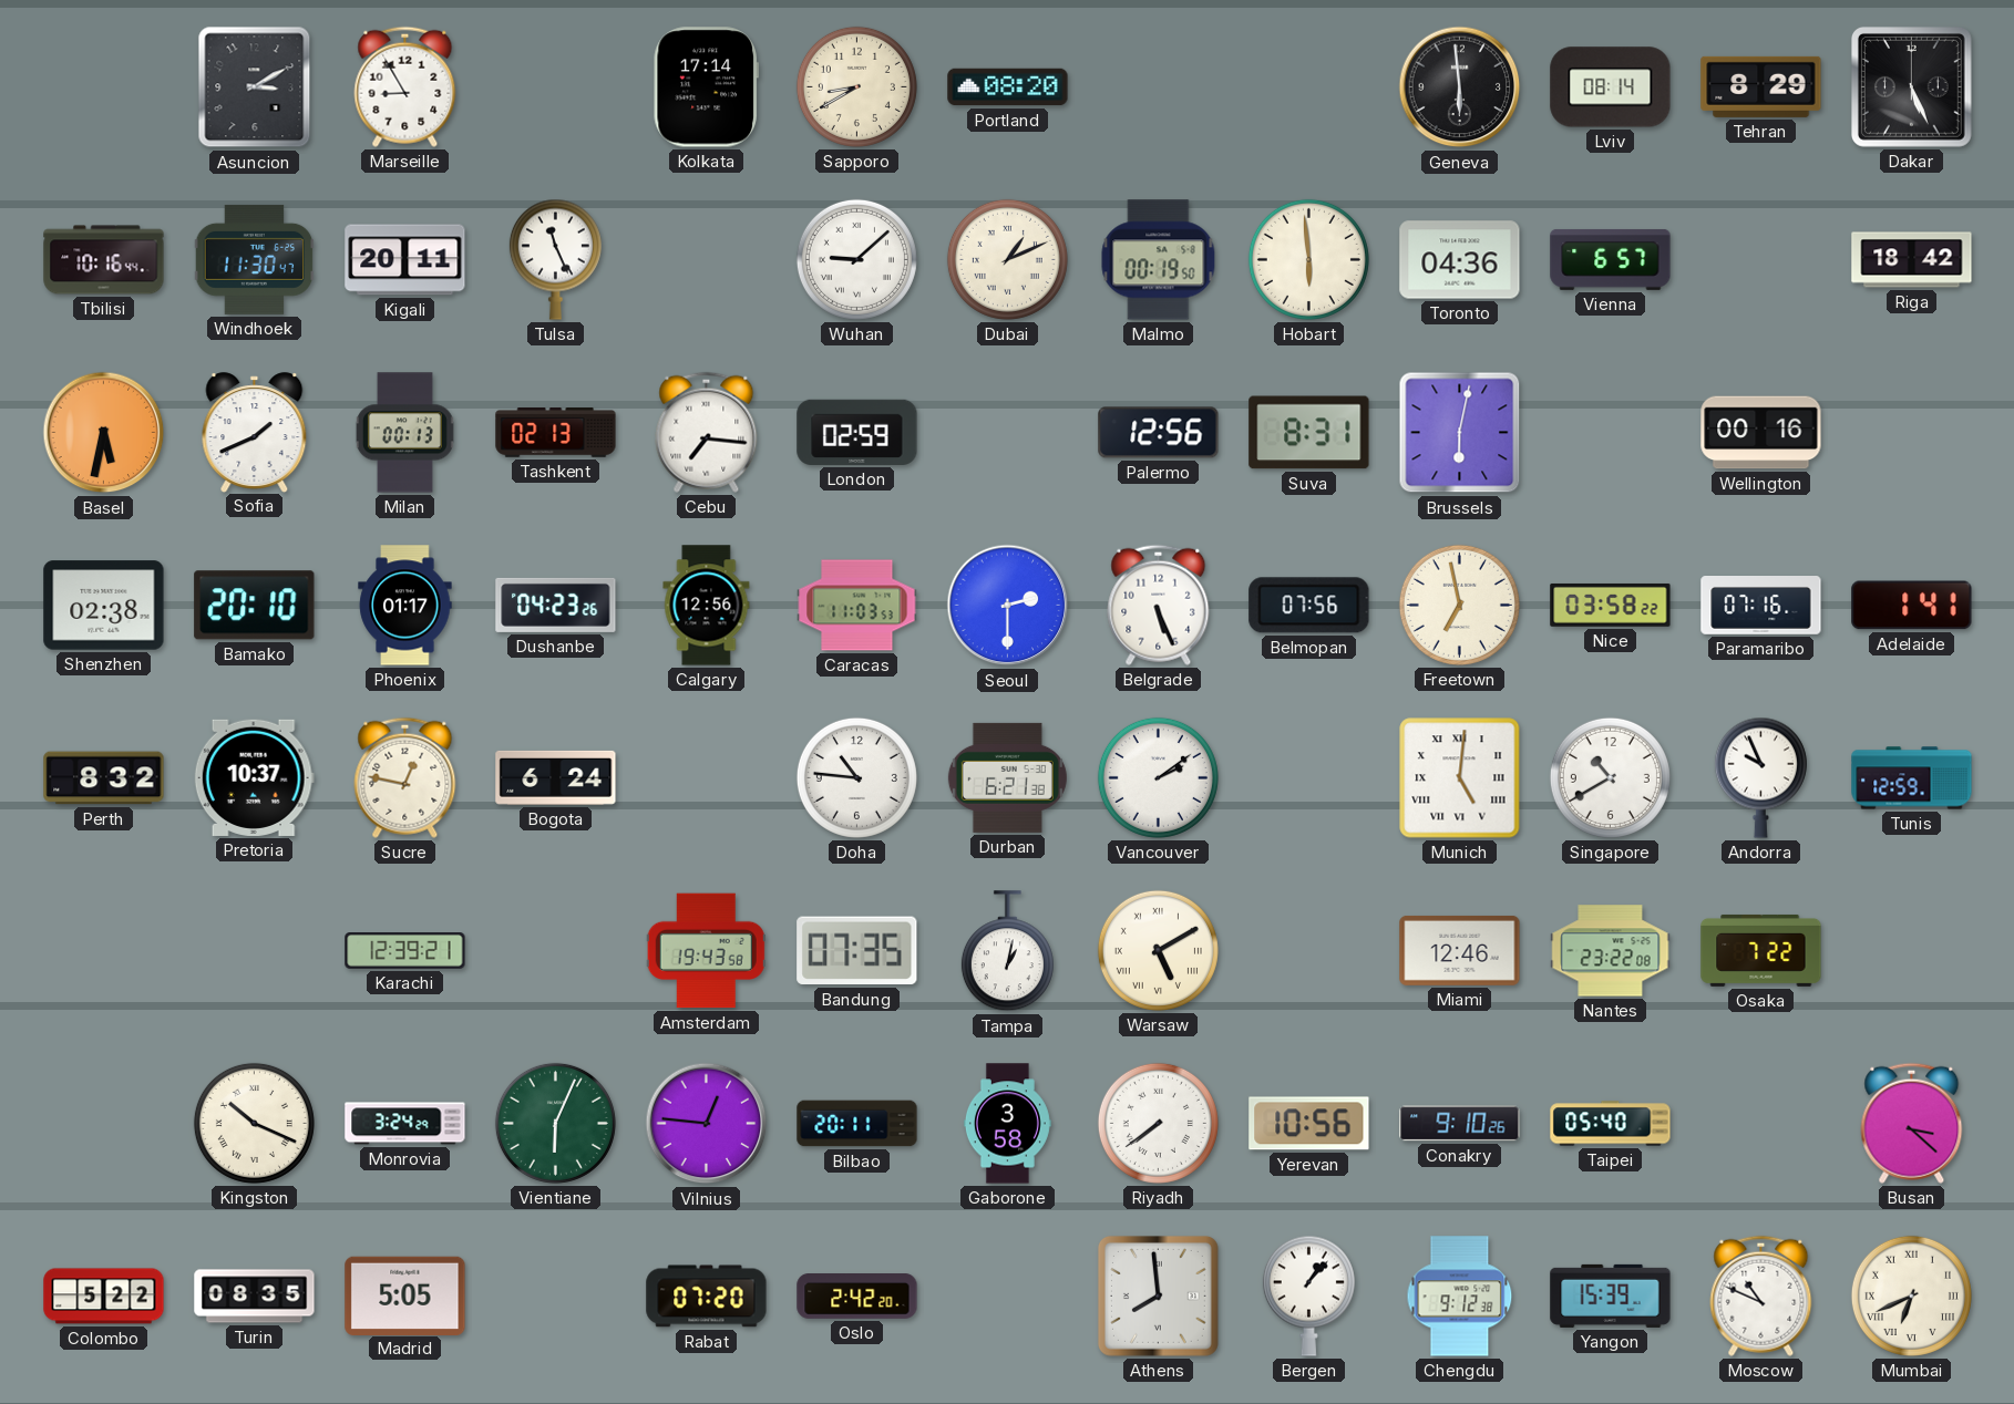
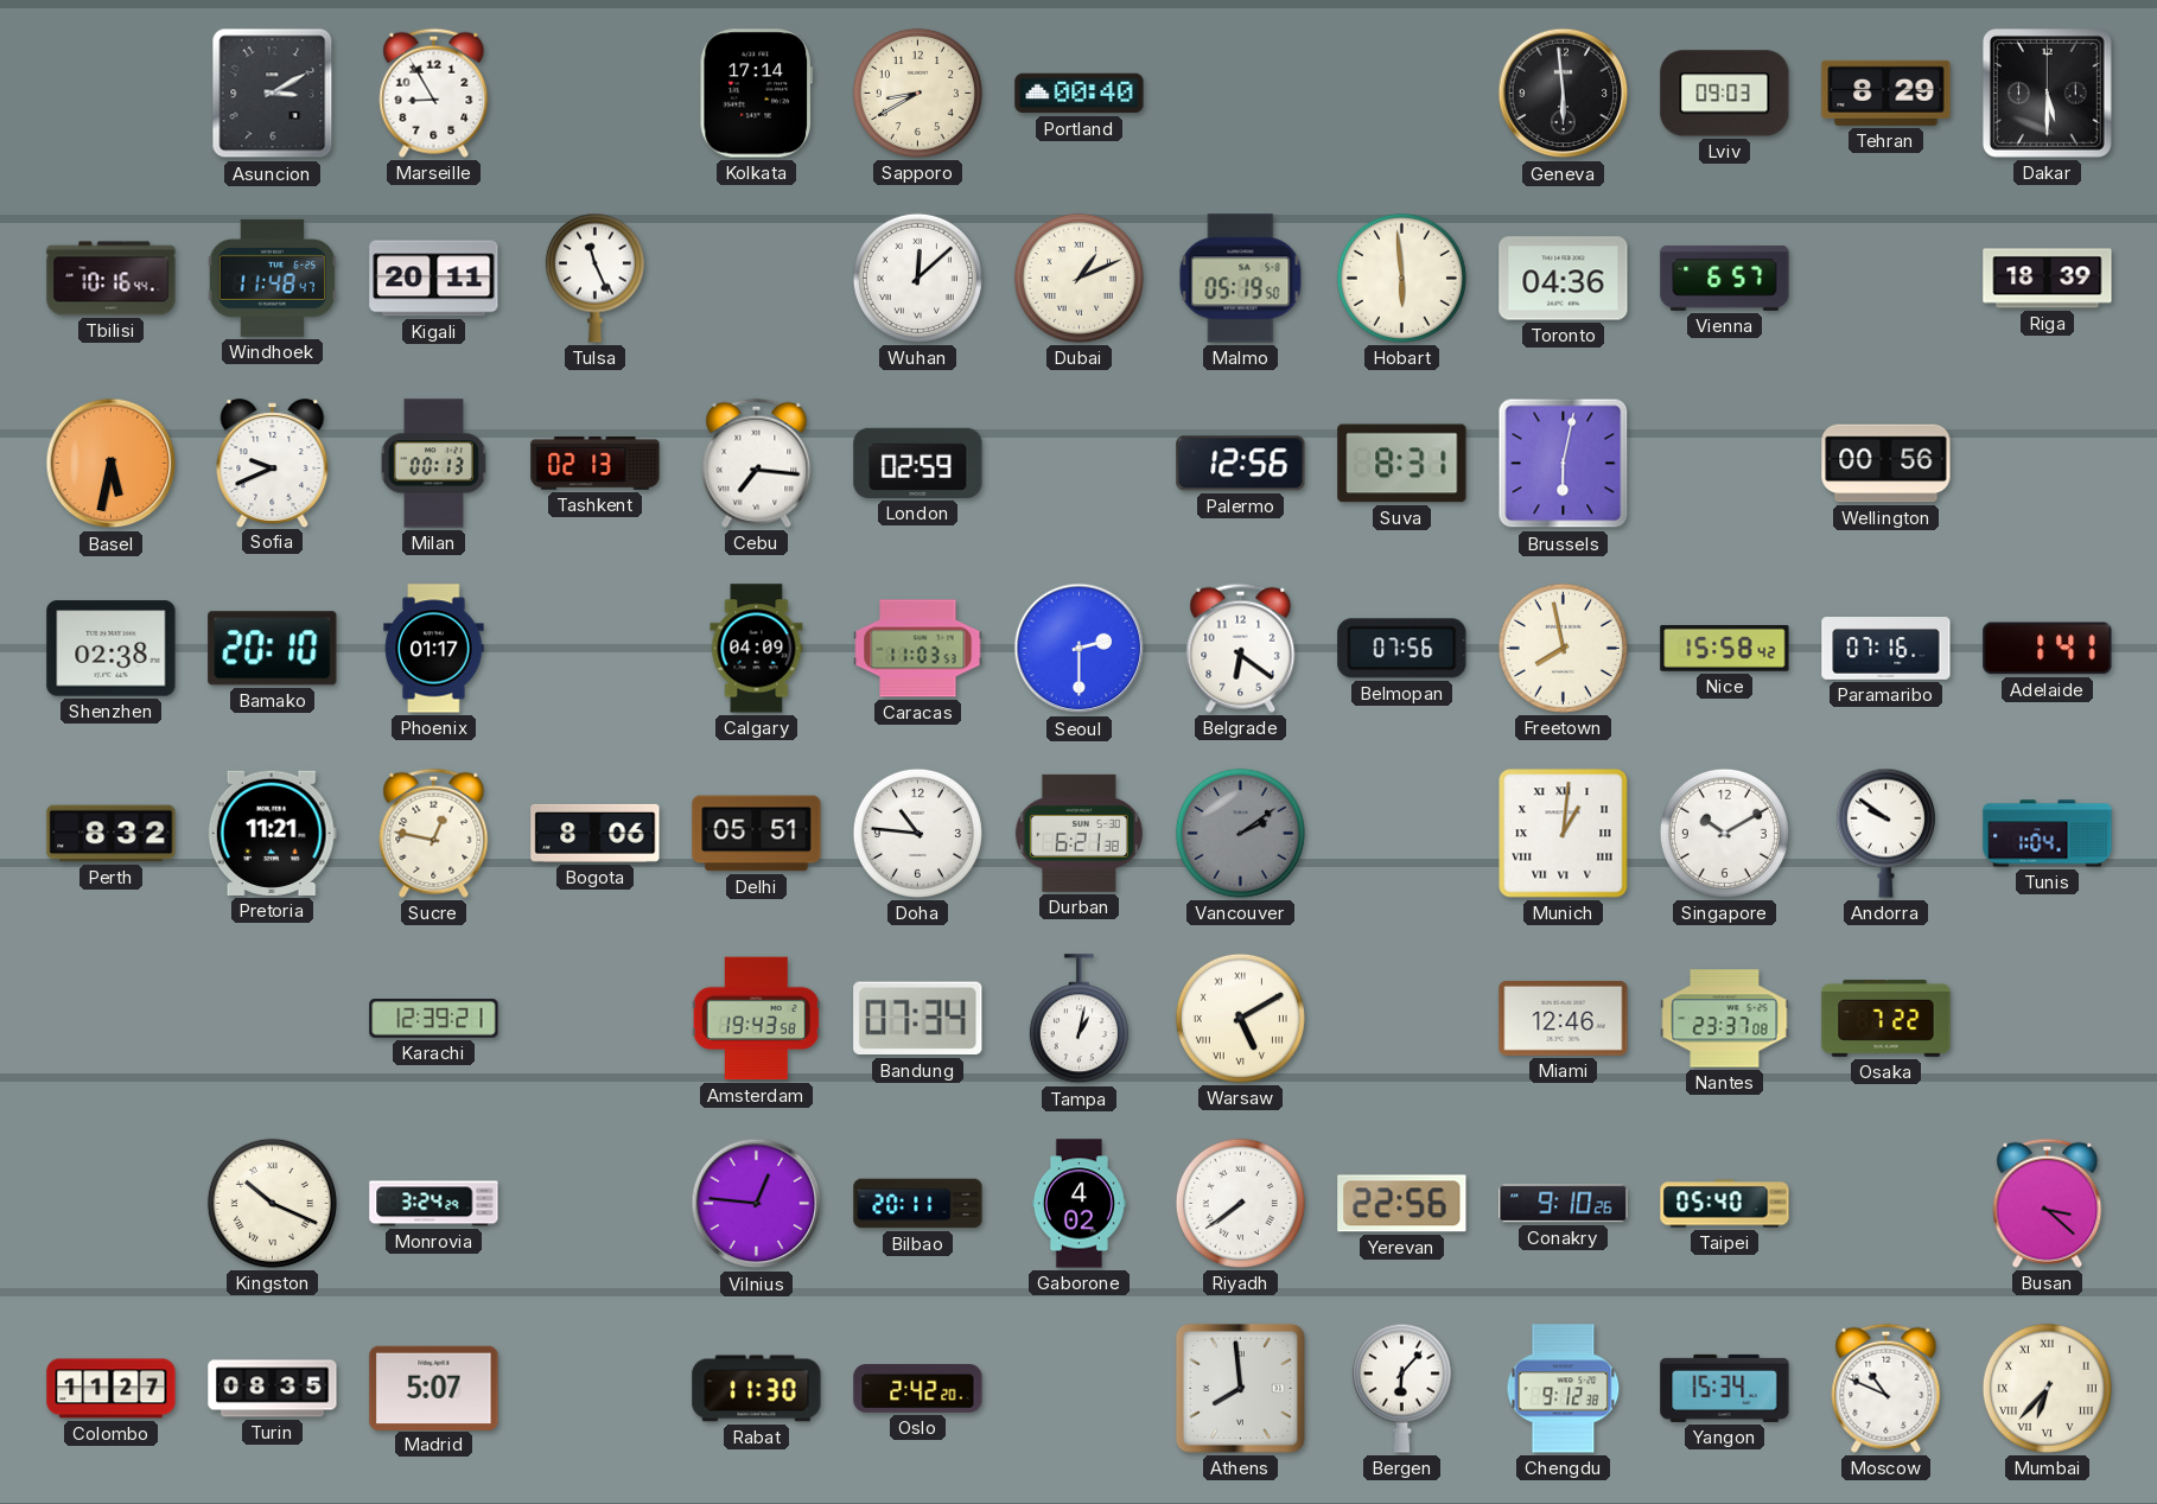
Portland: 08:20 -> 00:40
Lviv: 08:14 -> 09:03
Dakar: 5:26 -> 5:30
Windhoek: 11:30 -> 11:48
Wuhan: 9:08 -> 12:08
Malmo: 00:19 -> 05:19
Riga: 18:42 -> 18:39
Sofia: 1:41 -> 9:41
Wellington: 00:16 -> 00:56
Dushanbe: 04:23 -> none
Calgary: 12:56 -> 04:09
Belgrade: 5:26 -> 6:21
Freetown: 6:58 -> 7:58
Nice: 03:58 -> 15:58
Pretoria: 10:37 -> 11:21
Bogota: 6:24 -> 8:06
Delhi: none -> 05:51
Vancouver dial: white -> grey
Munich: 5:01 -> 1:01
Singapore: 10:40 -> 10:10
Andorra: 9:56 -> 9:51
Tunis: 12:59 -> 1:04
Bandung: 07:35 -> 07:34
Nantes: 23:22 -> 23:37
Vientiane: 6:04 -> none
Gaborone: 3:58 -> 4:02
Yerevan: 10:56 -> 22:56
Colombo: 5:22 -> 11:27
Madrid: 5:05 -> 5:07
Rabat: 07:20 -> 11:30
Bergen: 1:07 -> 6:07
Yangon: 15:39 -> 15:34
Mumbai: 6:41 -> 6:37
